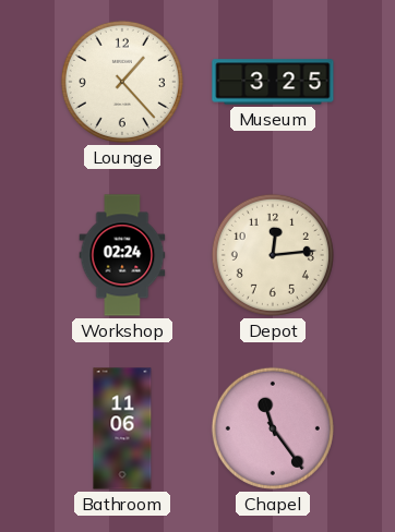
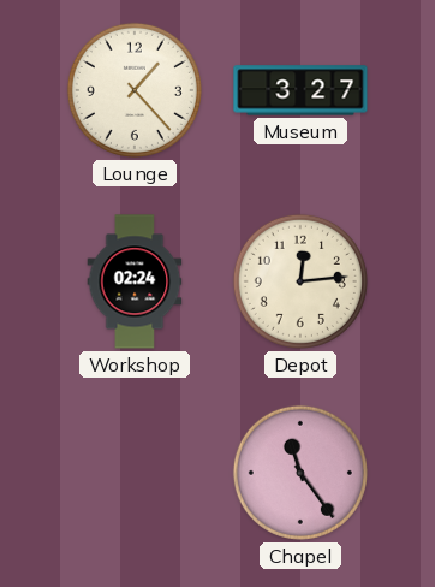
Museum: 3:25 -> 3:27
Bathroom: 11:06 -> none
